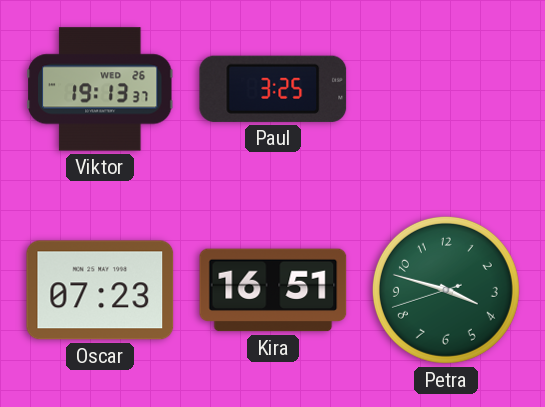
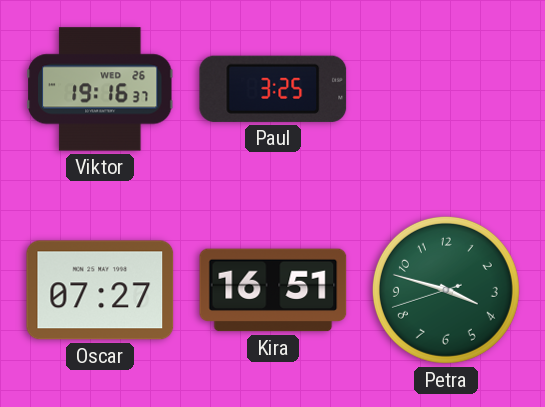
Viktor: 19:13 -> 19:16
Oscar: 07:23 -> 07:27
